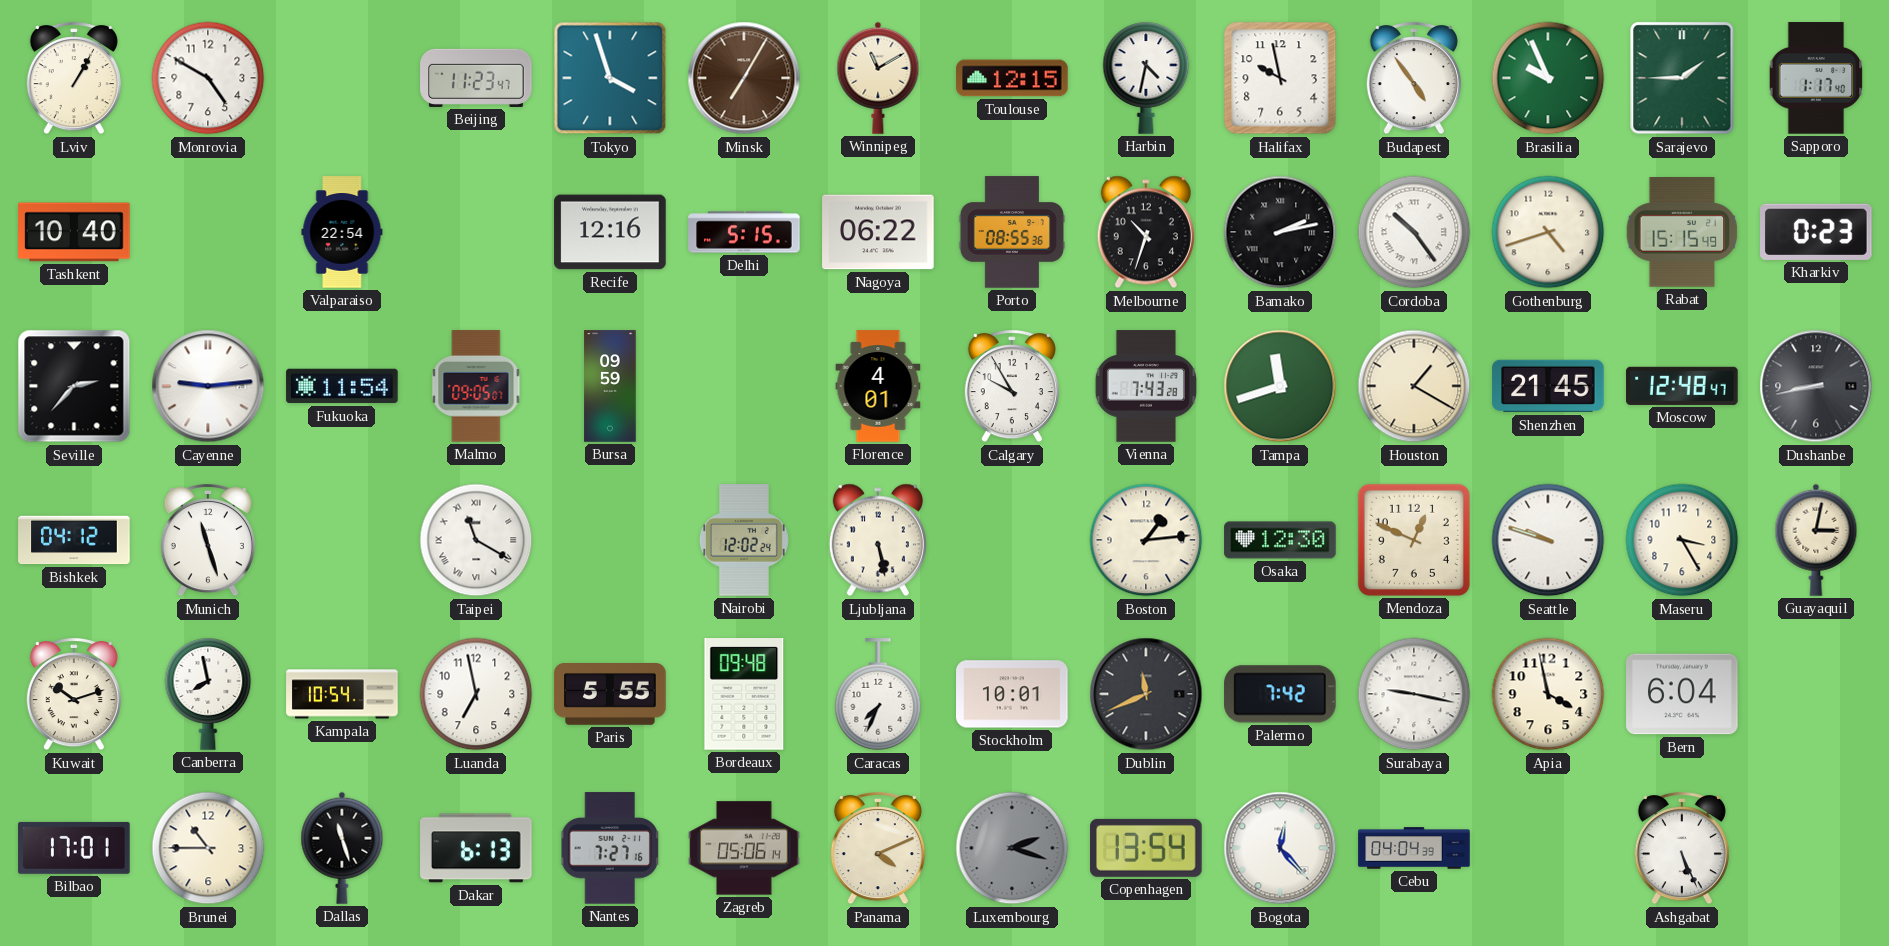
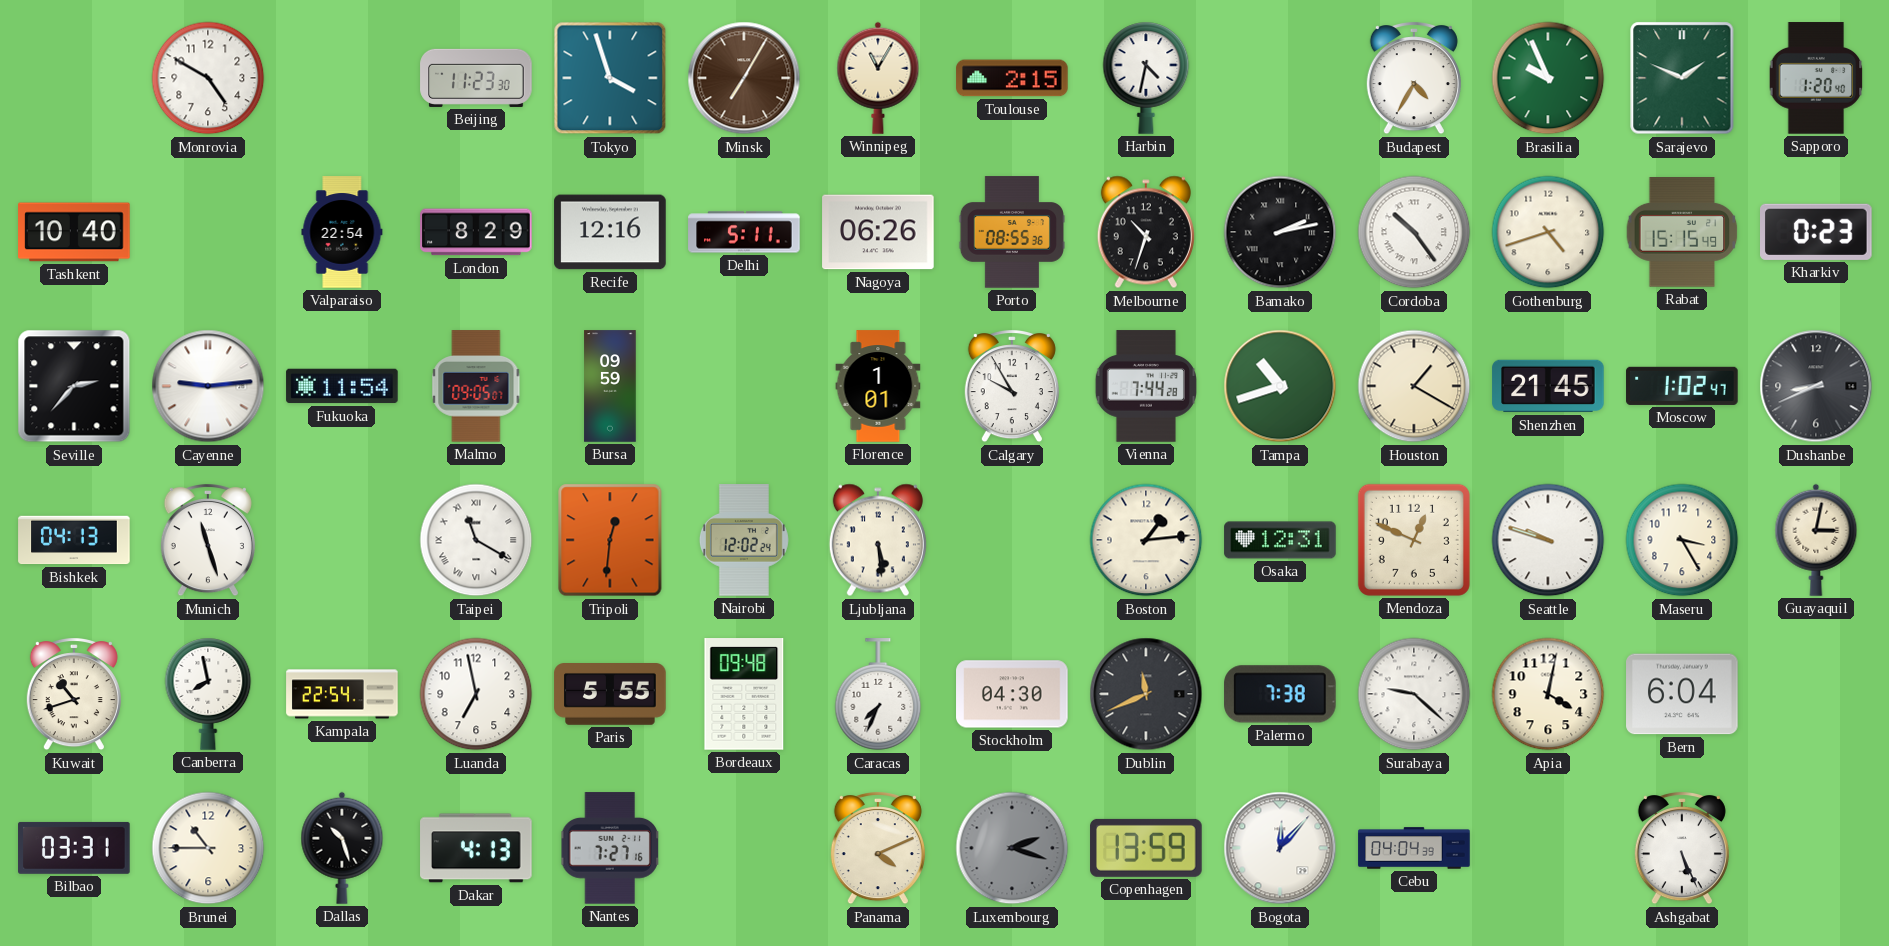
Lviv: 1:05 -> none
Beijing: 11:23:47 -> 11:23:30
Winnipeg: 11:10 -> 11:05
Toulouse: 12:15 -> 2:15
Halifax: 9:58 -> none
Budapest: 4:54 -> 4:35
Sarajevo: 1:45 -> 1:49
Sapporo: 1:17 -> 1:20
London: none -> 8:29
Delhi: 5:15 -> 5:11
Nagoya: 06:22 -> 06:26
Florence: 4:01 -> 1:01
Vienna: 7:43 -> 7:44
Tampa: 11:42 -> 10:42
Moscow: 12:48 -> 1:02
Dushanbe: 8:43 -> 8:41
Bishkek: 04:12 -> 04:13
Tripoli: none -> 12:31
Ljubljana: 5:28 -> 5:29
Osaka: 12:30 -> 12:31
Kuwait: 10:12 -> 10:42
Kampala: 10:54 -> 22:54
Stockholm: 10:01 -> 04:30
Palermo: 7:42 -> 7:38
Surabaya: 9:17 -> 9:22
Apia: 3:58 -> 4:02
Bilbao: 17:01 -> 03:31
Dallas: 11:27 -> 10:27
Dakar: 6:13 -> 4:13
Zagreb: 05:06 -> none
Copenhagen: 13:54 -> 13:59
Bogota: 12:23 -> 12:07
